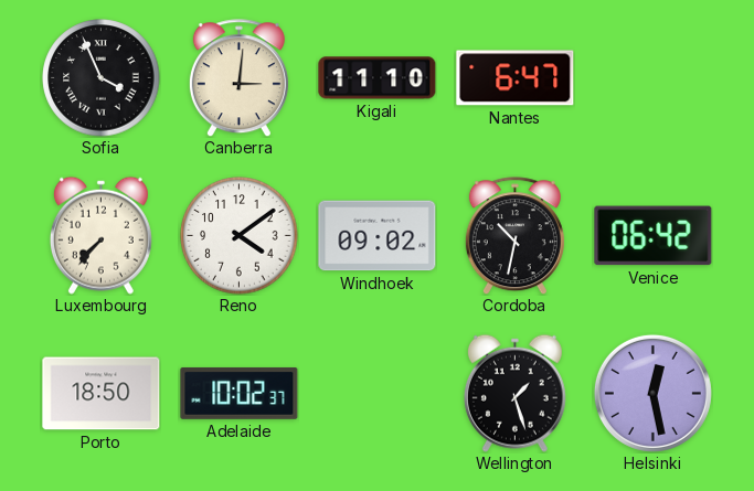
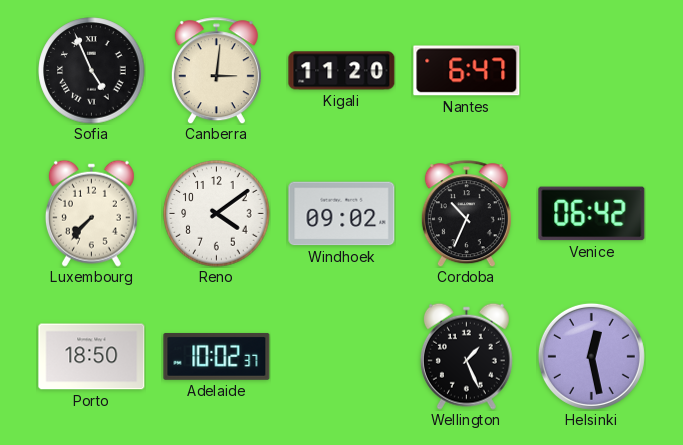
Sofia: 3:56 -> 4:56
Kigali: 11:10 -> 11:20
Cordoba: 10:32 -> 10:34
Wellington: 1:27 -> 1:26
